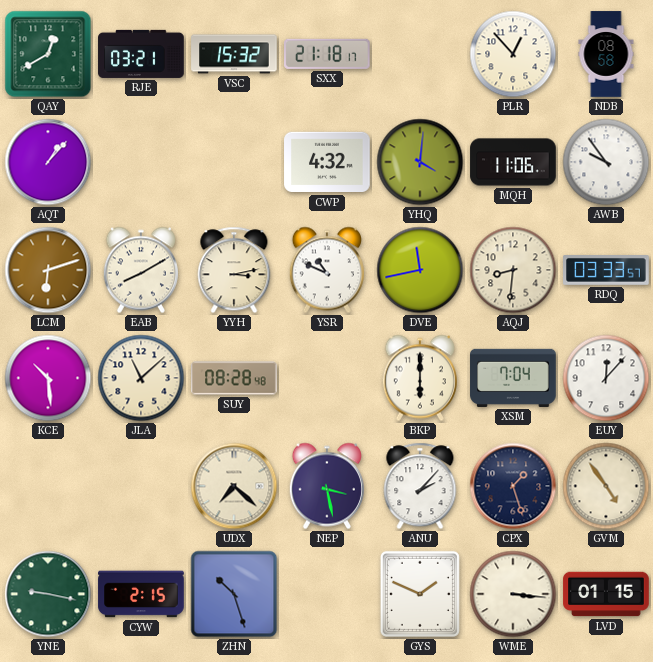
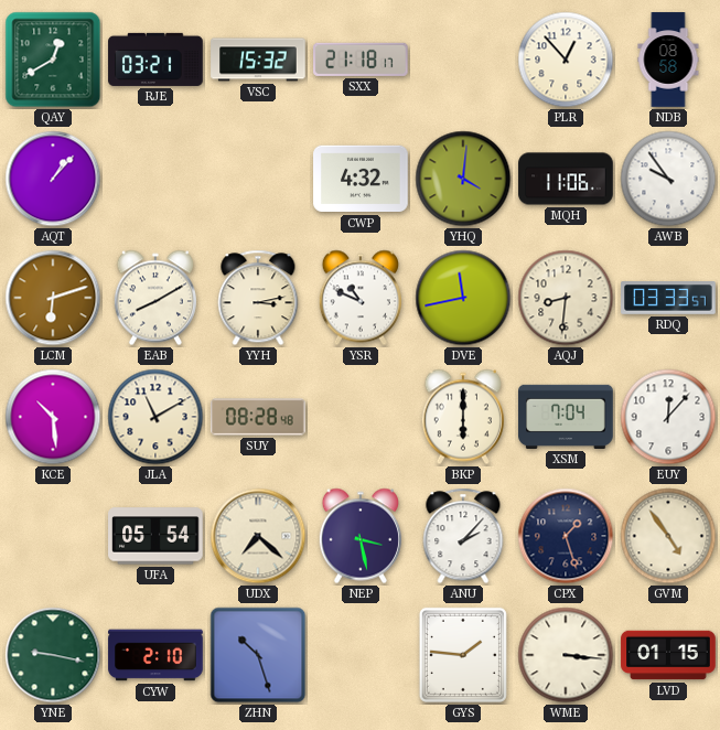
JLA: 11:08 -> 11:10
UFA: none -> 05:54
CYW: 2:15 -> 2:10
GYS: 1:49 -> 1:46
